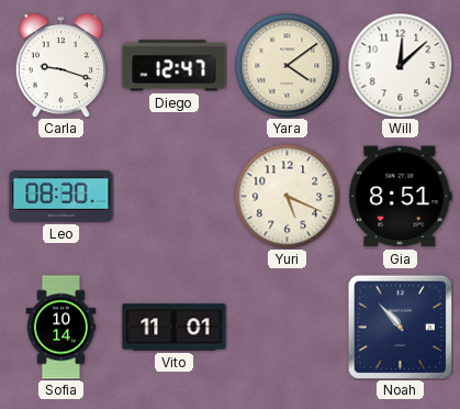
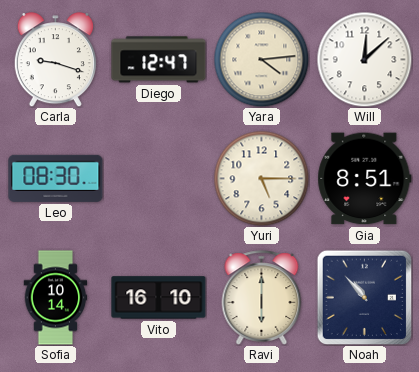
Yara: 4:09 -> 4:14
Yuri: 5:19 -> 5:15
Vito: 11:01 -> 16:10
Ravi: none -> 6:00
